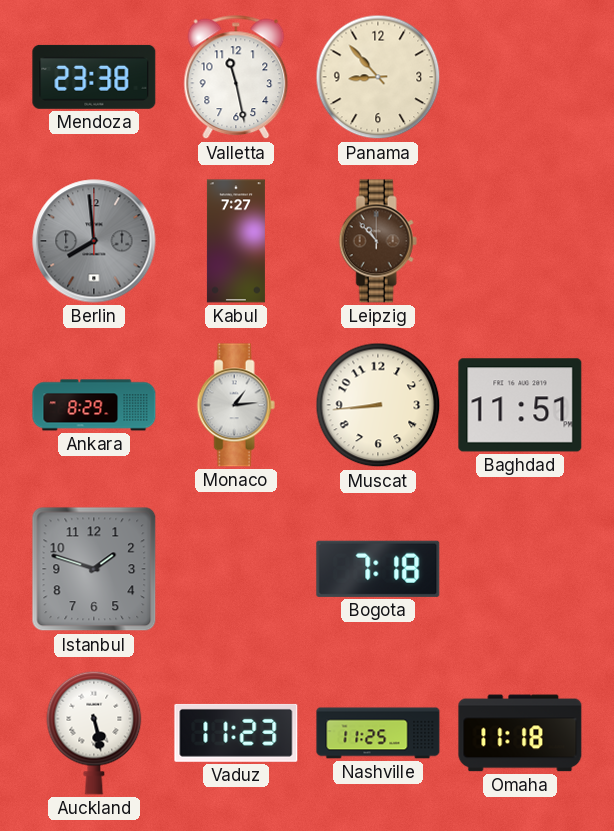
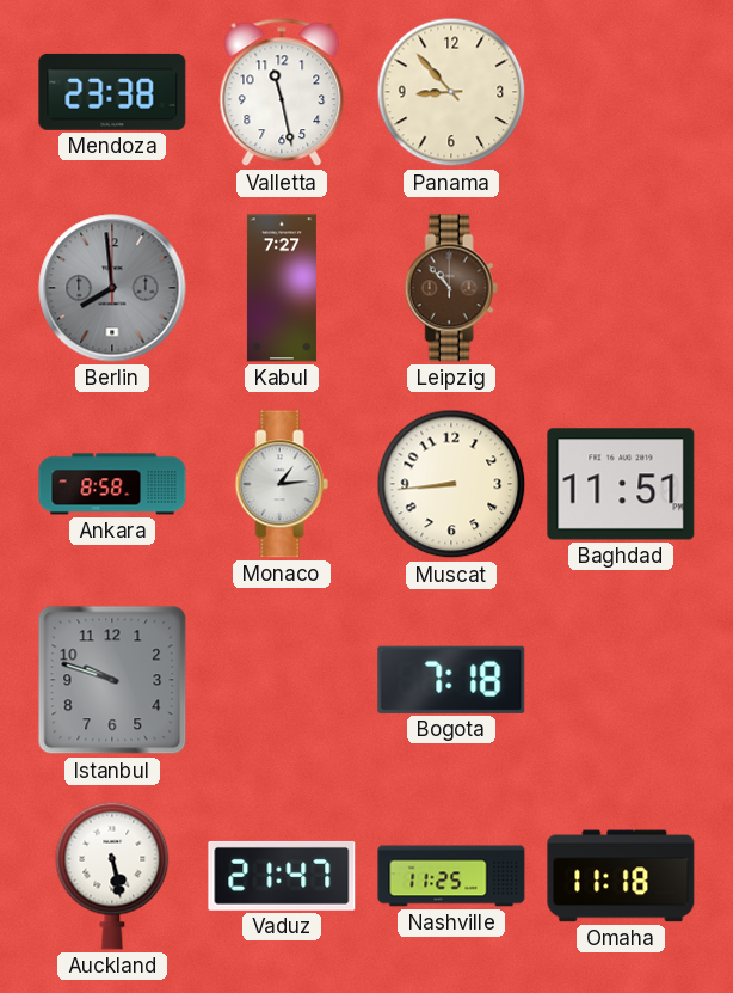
Ankara: 8:29 -> 8:58
Istanbul: 1:48 -> 9:48
Vaduz: 11:23 -> 21:47
